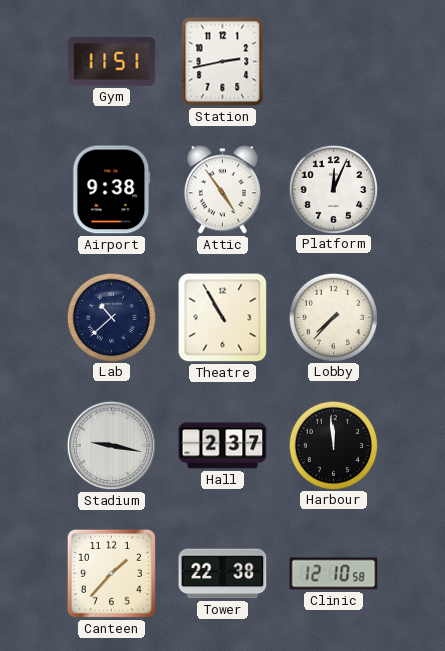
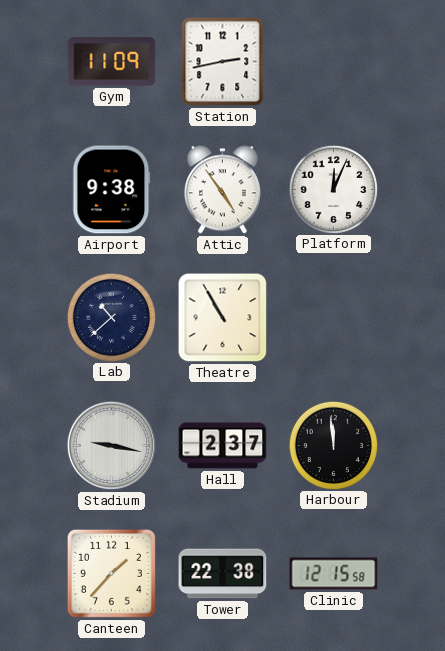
Gym: 11:51 -> 11:09
Lobby: 7:37 -> none
Clinic: 12:10 -> 12:15
